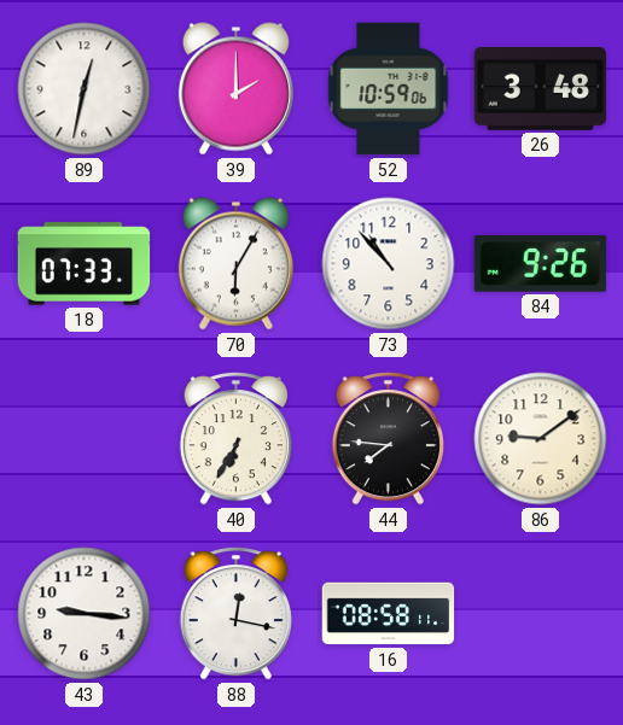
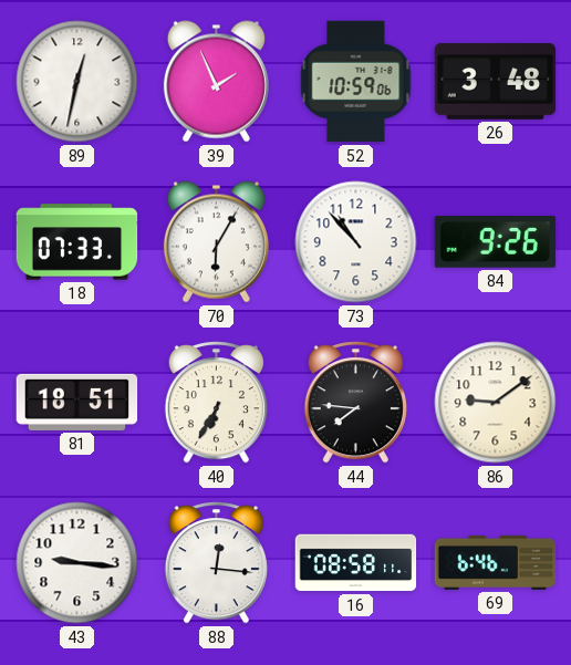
39: 2:00 -> 1:56
81: none -> 18:51
88: 12:17 -> 12:16
69: none -> 6:46
